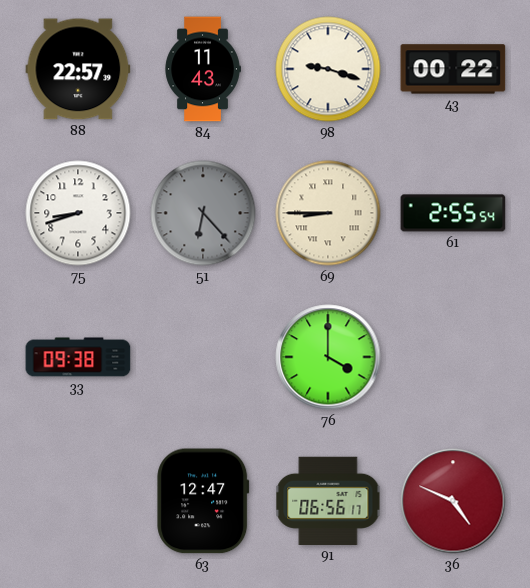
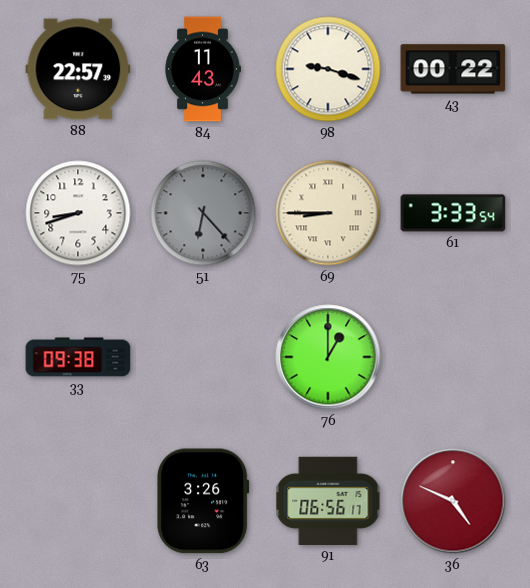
61: 2:55 -> 3:33
76: 4:00 -> 1:00
63: 12:47 -> 3:26
